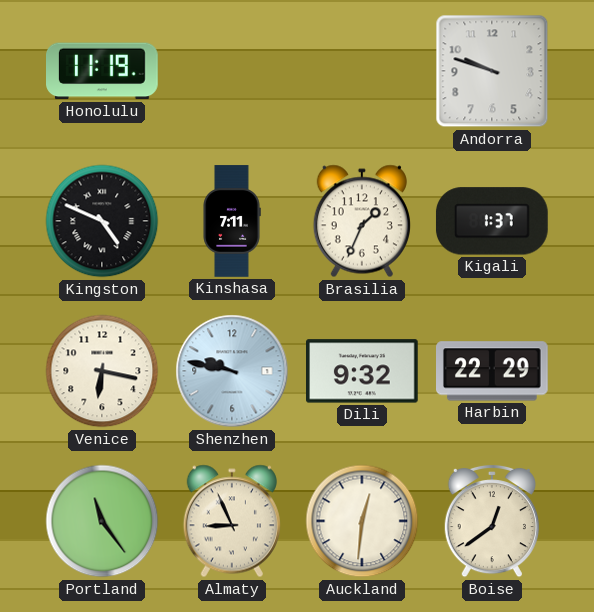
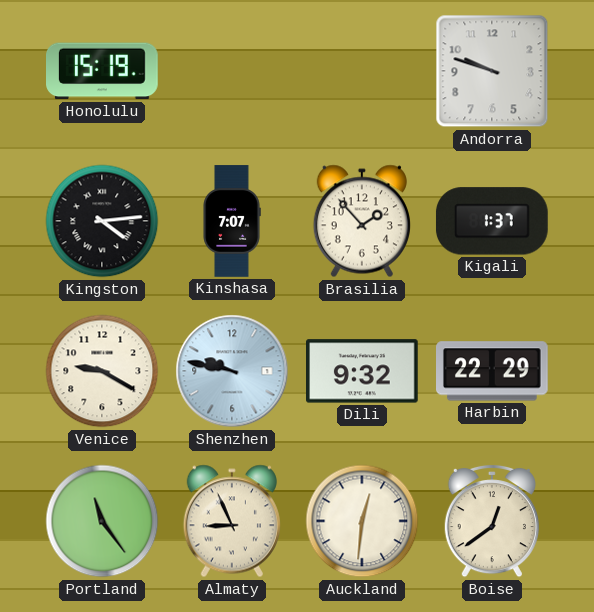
Honolulu: 11:19 -> 15:19
Kingston: 4:49 -> 4:14
Kinshasa: 7:11 -> 7:07
Brasilia: 1:34 -> 1:53
Venice: 6:17 -> 9:20
